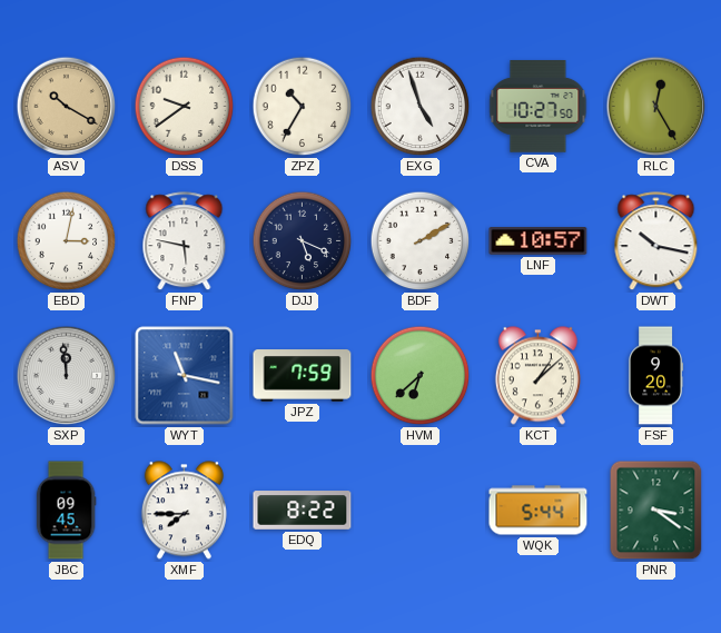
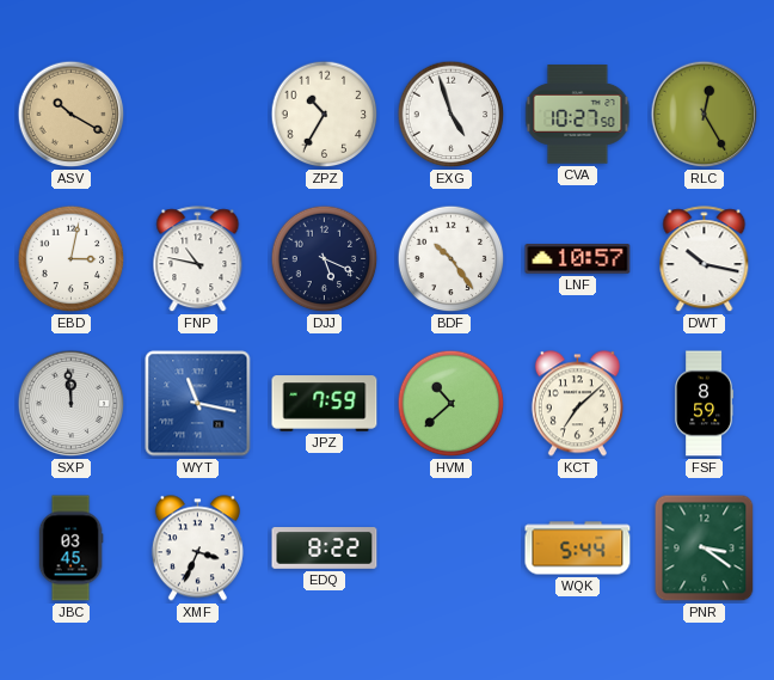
DSS: 9:39 -> none
FNP: 5:47 -> 10:47
BDF: 2:10 -> 10:24
HVM: 6:38 -> 10:38
KCT: 1:08 -> 7:08
FSF: 9:20 -> 8:59
JBC: 09:45 -> 03:45
XMF: 7:45 -> 3:34
